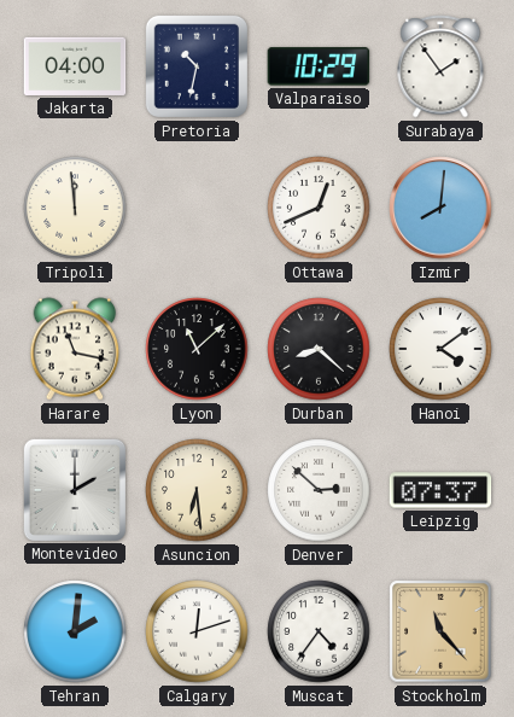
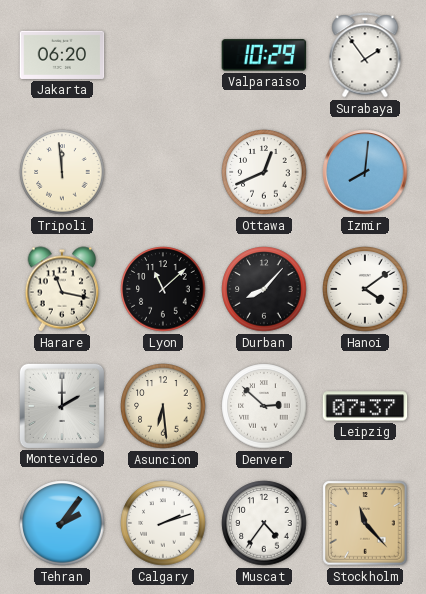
Jakarta: 04:00 -> 06:20
Pretoria: 10:32 -> none
Durban: 8:22 -> 8:07
Tehran: 2:01 -> 2:06
Calgary: 12:12 -> 2:12
